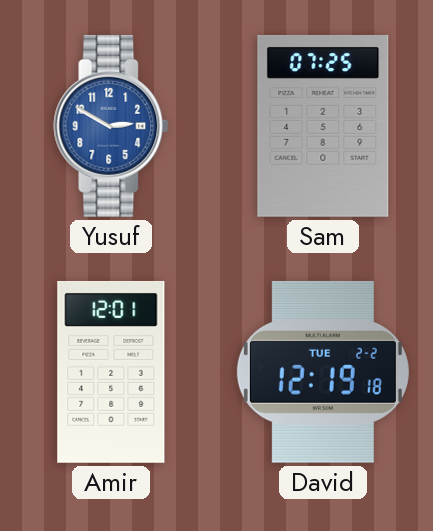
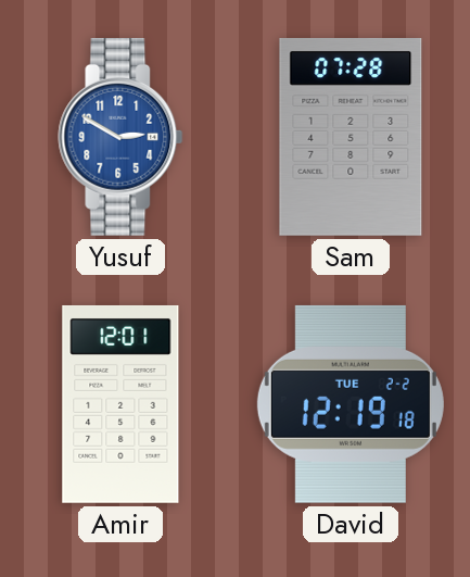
Sam: 07:25 -> 07:28
